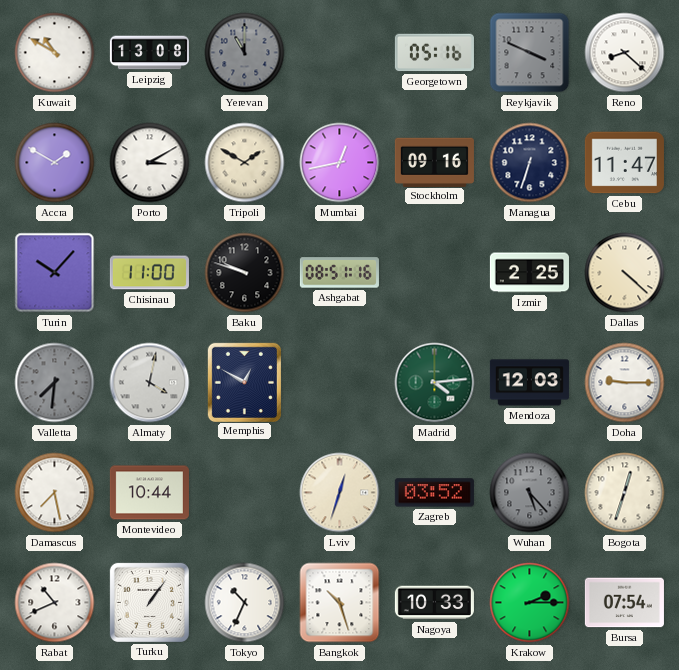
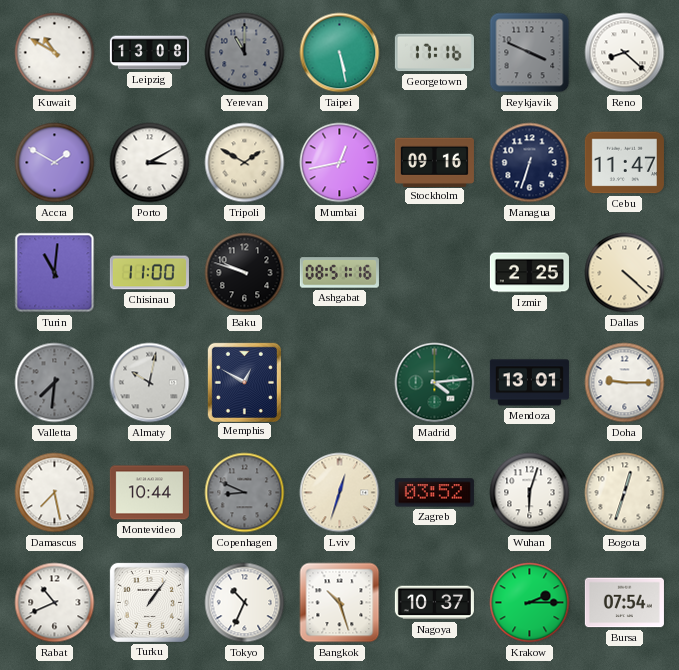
Taipei: none -> 5:28
Georgetown: 05:16 -> 17:16
Turin: 10:07 -> 11:01
Almaty: 4:02 -> 10:02
Mendoza: 12:03 -> 13:01
Copenhagen: none -> 8:49
Wuhan: 5:23 -> 6:03
Wuhan dial: grey -> white
Nagoya: 10:33 -> 10:37
